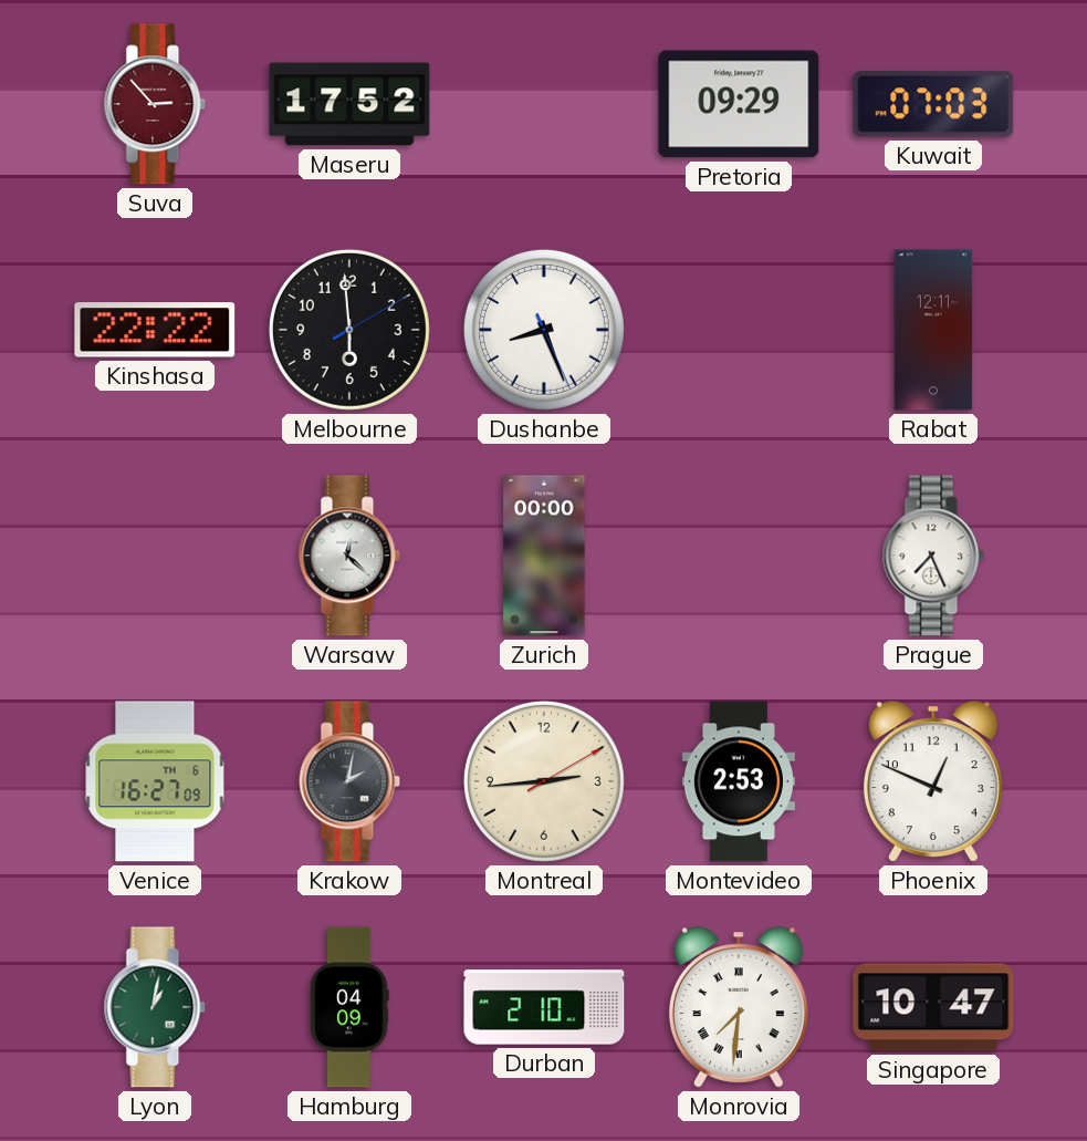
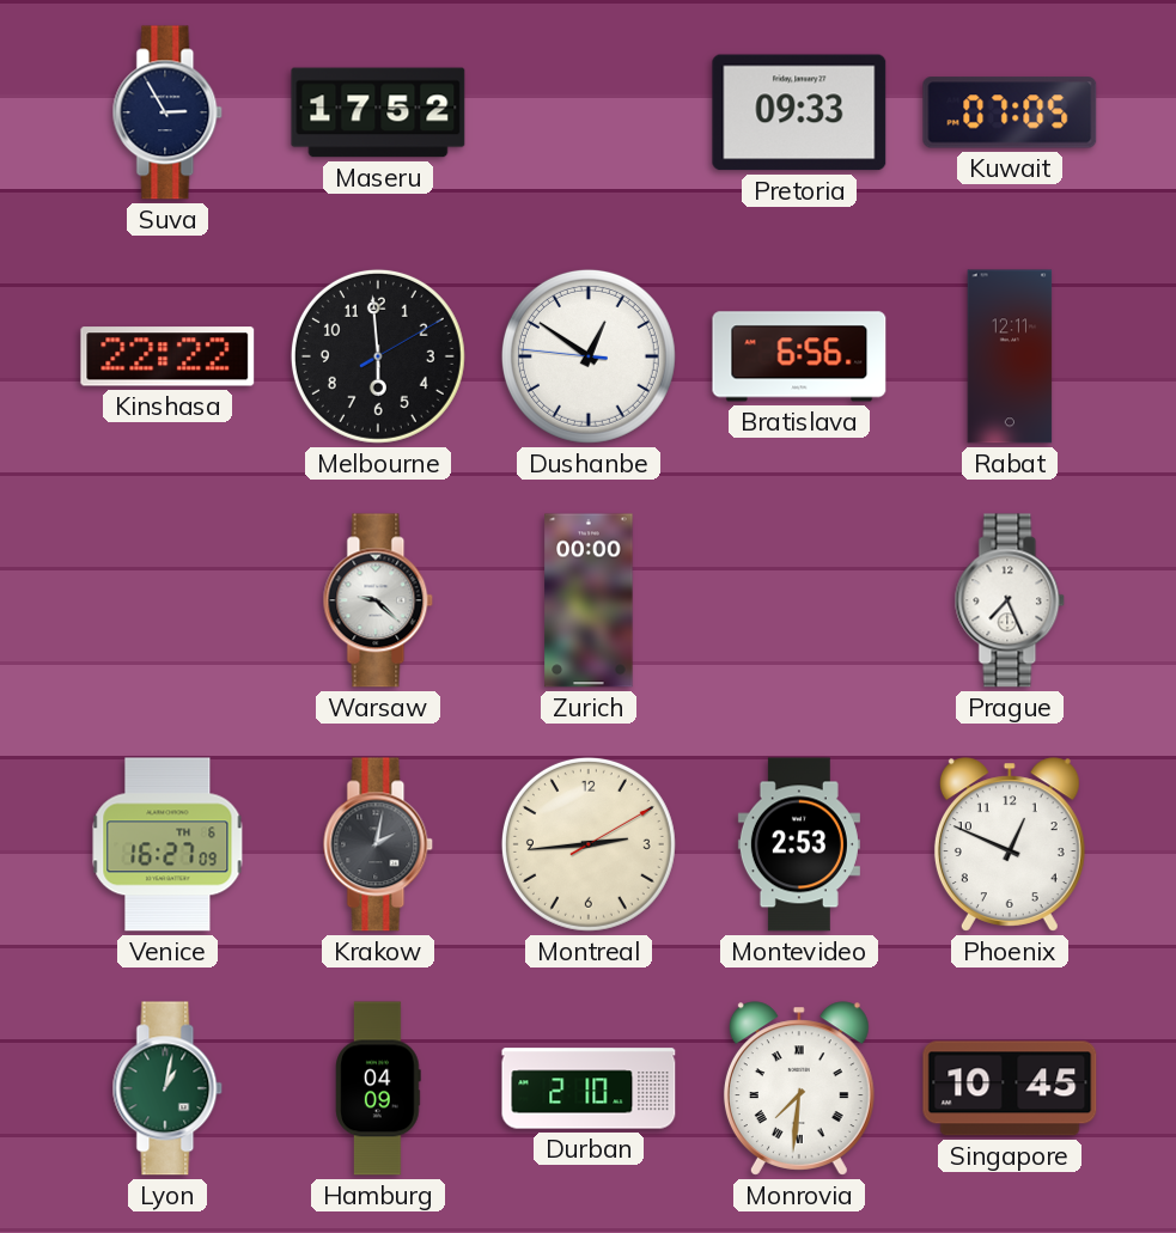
Suva: 2:53 -> 2:55
Suva dial: burgundy -> navy
Pretoria: 09:29 -> 09:33
Kuwait: 07:03 -> 07:05
Dushanbe: 8:26 -> 12:50
Bratislava: none -> 6:56
Warsaw: 12:22 -> 9:22
Singapore: 10:47 -> 10:45
